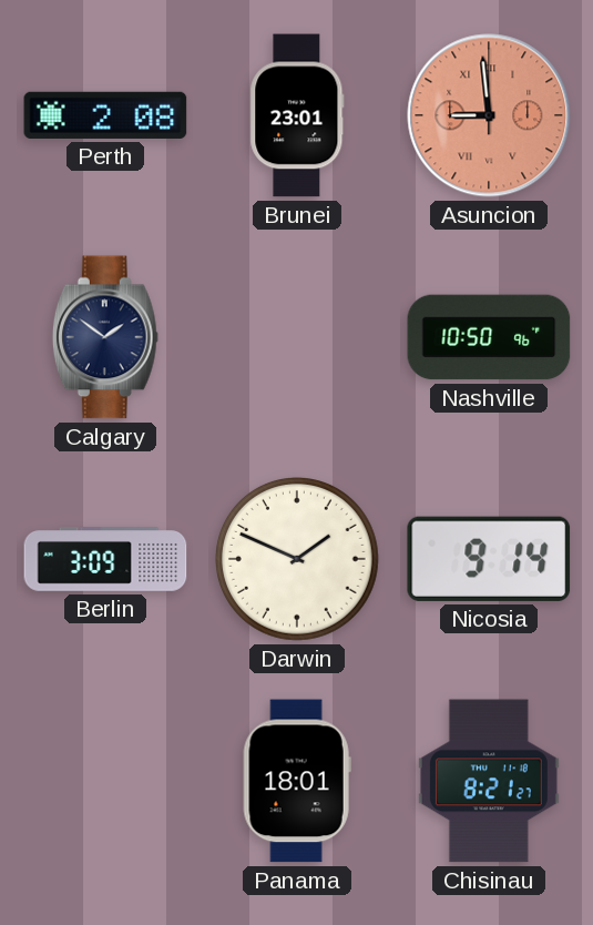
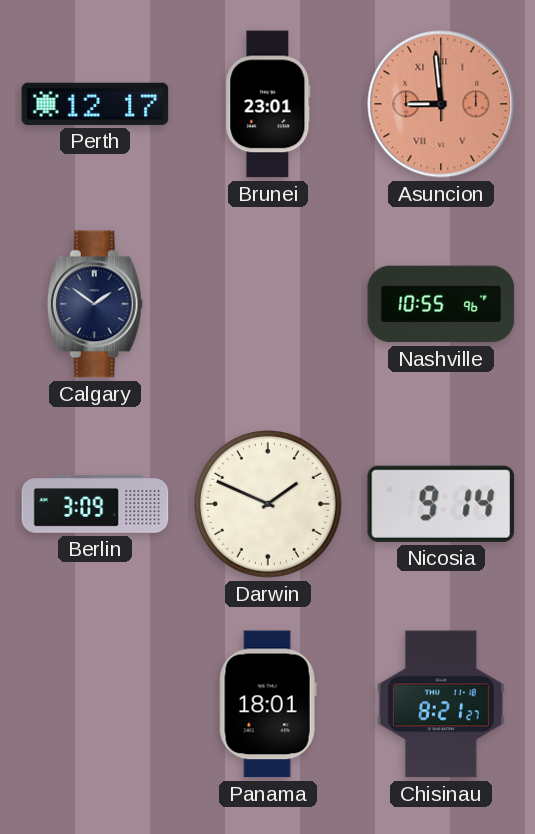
Perth: 2:08 -> 12:17
Nashville: 10:50 -> 10:55
